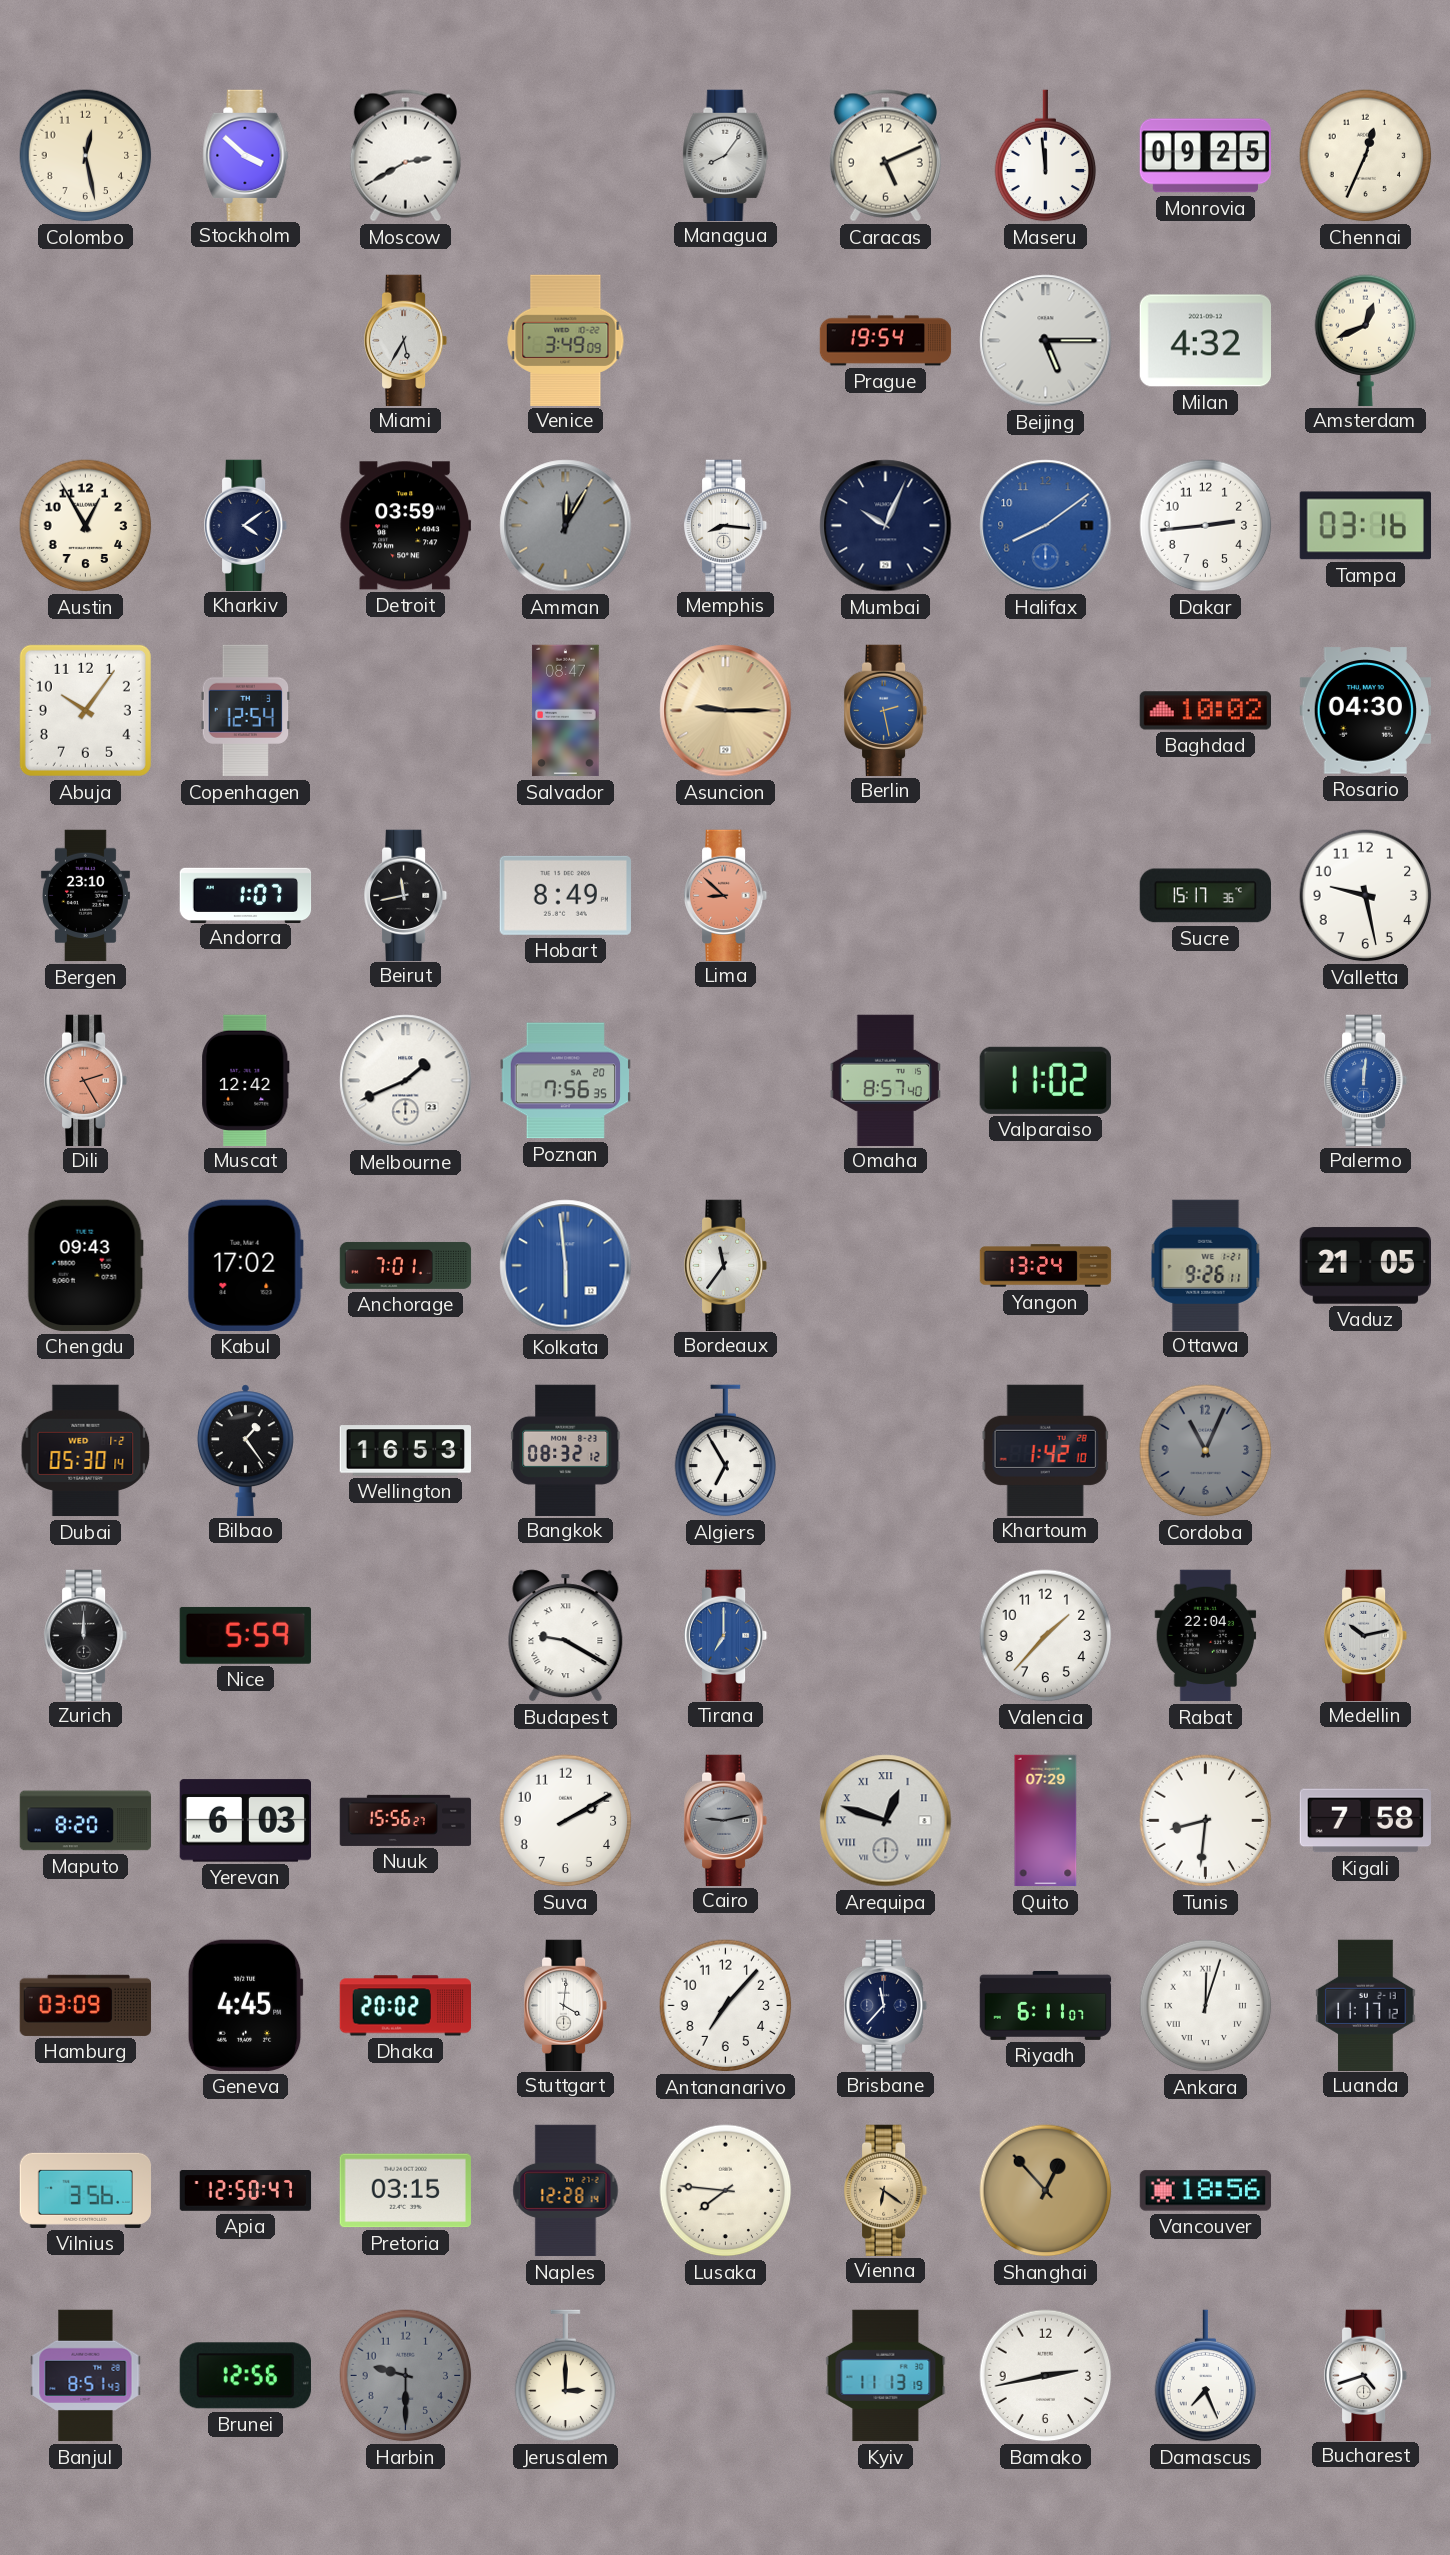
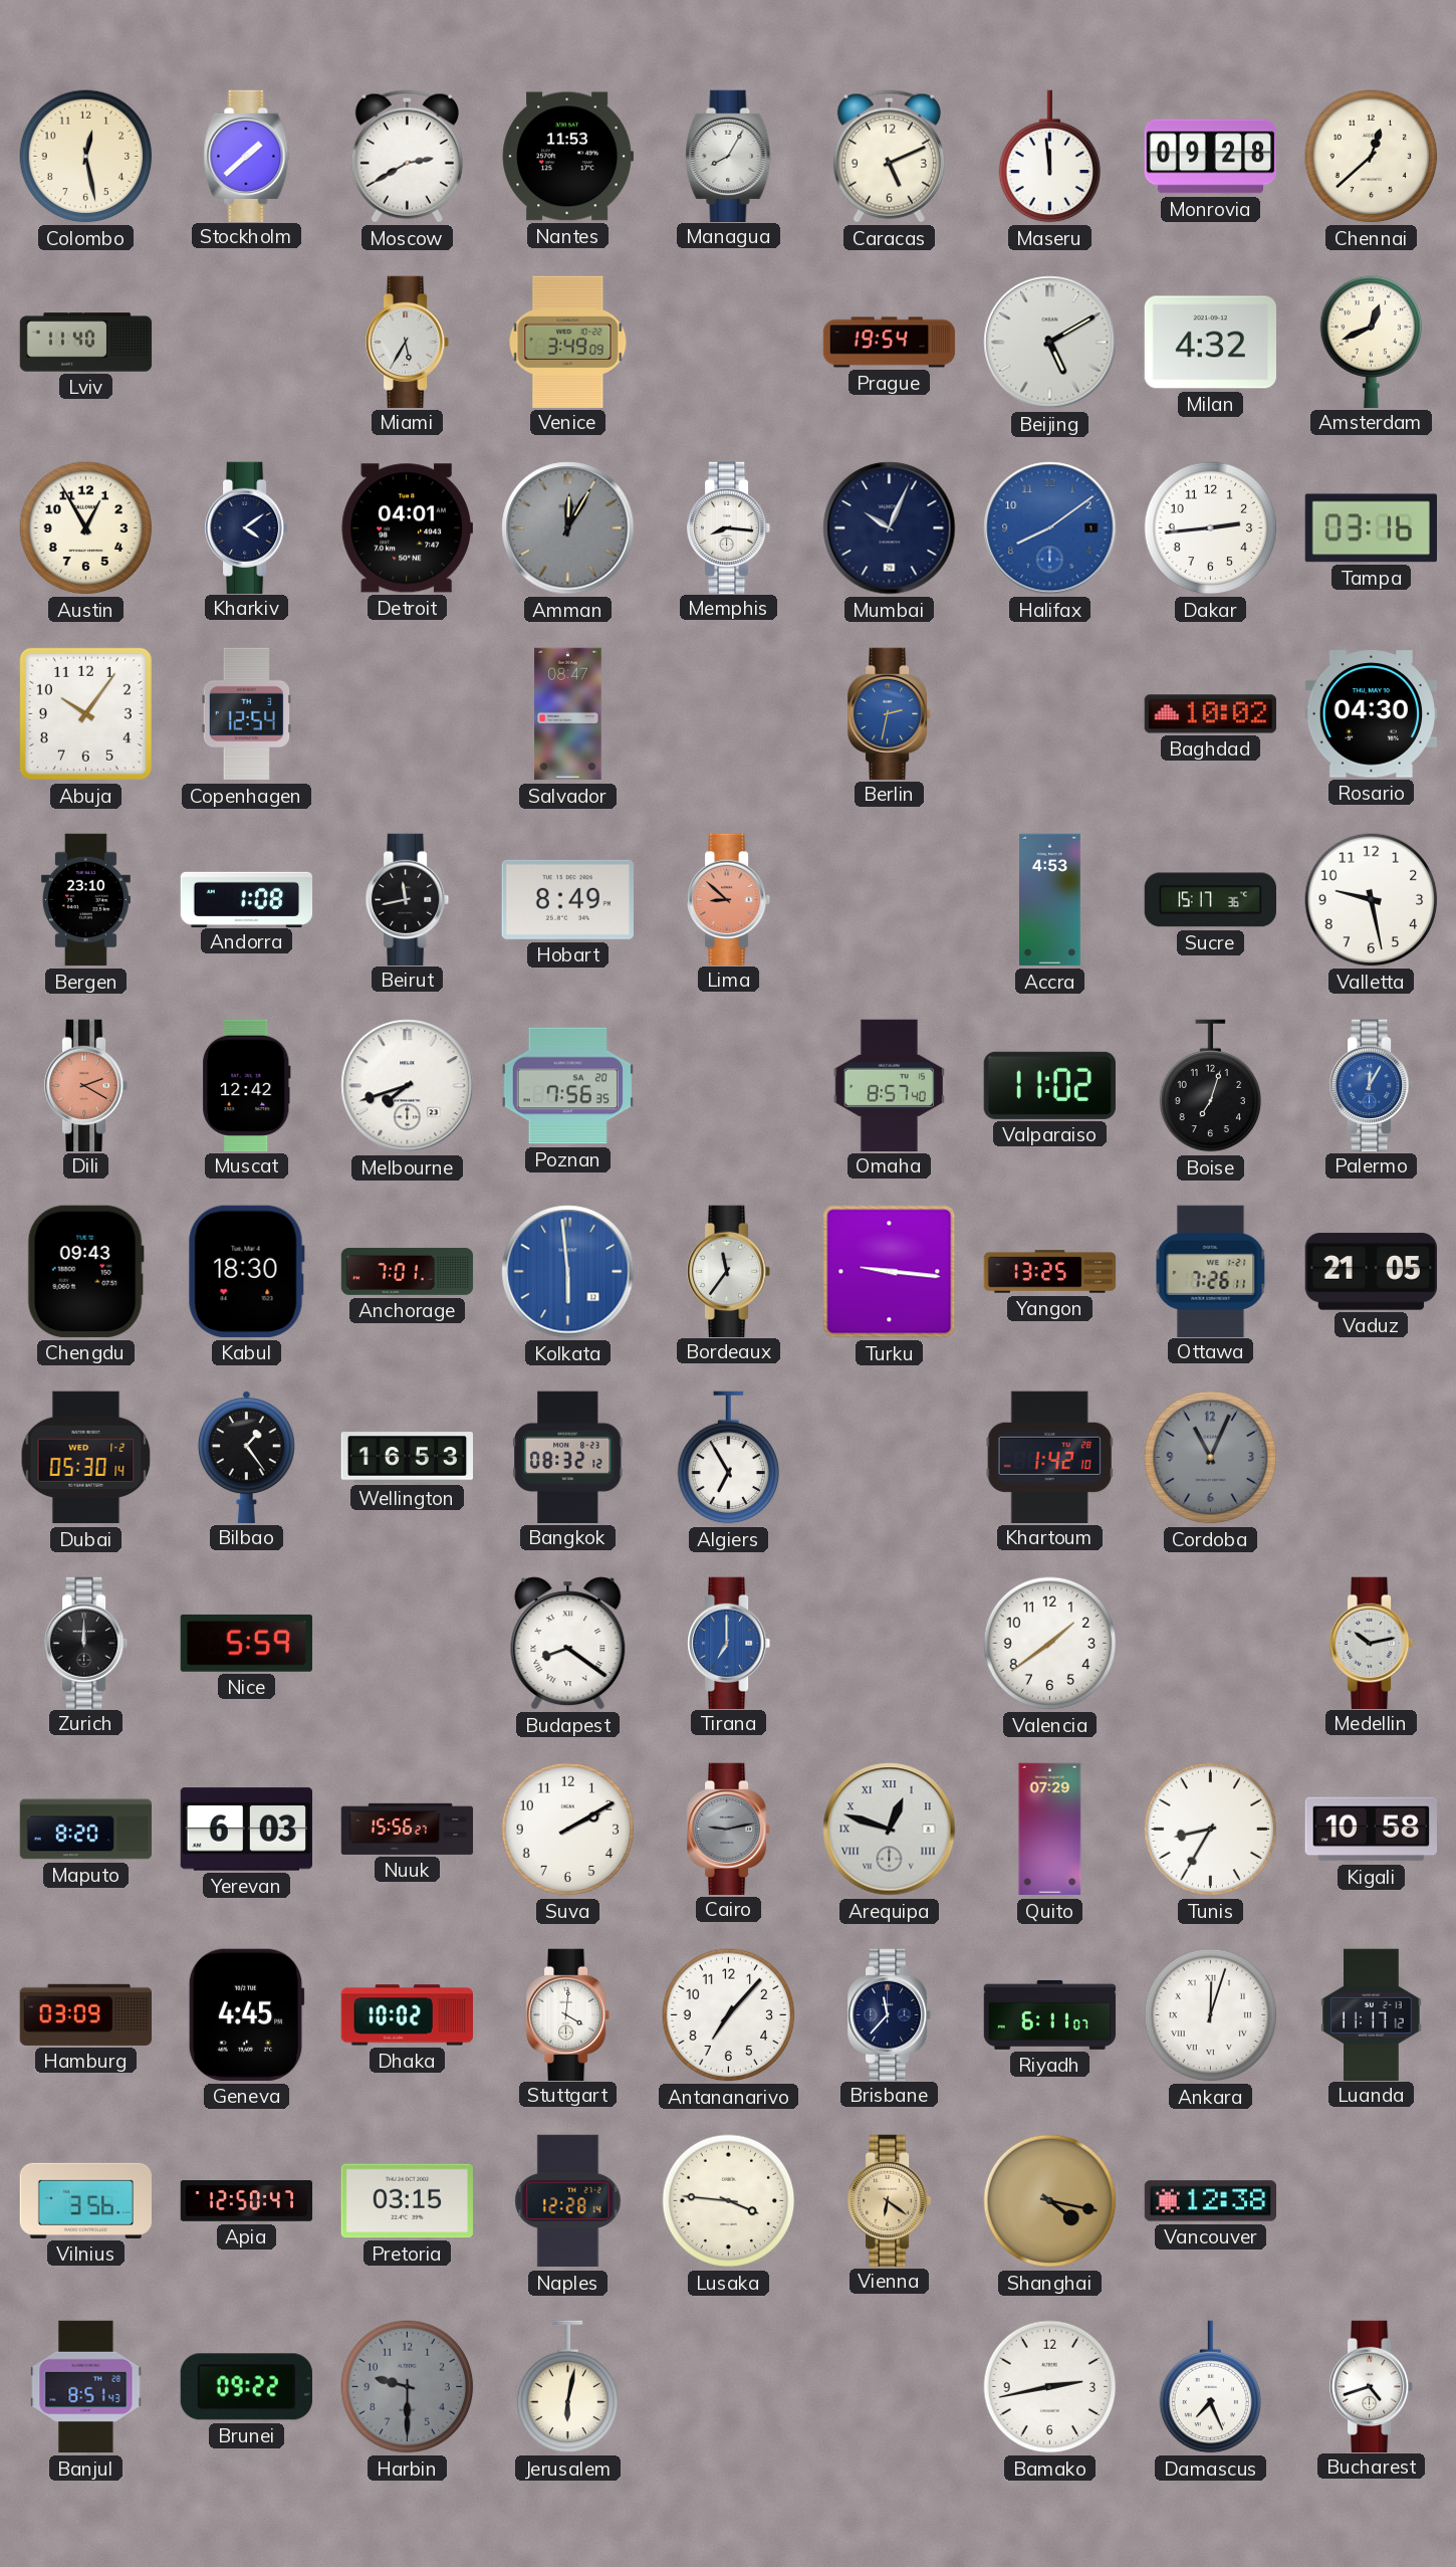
Stockholm: 3:52 -> 1:38
Nantes: none -> 11:53
Managua: 8:06 -> 8:05
Monrovia: 09:25 -> 09:28
Chennai: 12:34 -> 12:38
Lviv: none -> 11:40
Beijing: 5:15 -> 5:10
Detroit: 03:59 -> 04:01
Asuncion: 9:15 -> none
Berlin: 2:28 -> 2:32
Andorra: 1:07 -> 1:08
Accra: none -> 4:53
Dili: 2:25 -> 2:20
Melbourne: 1:41 -> 7:42
Boise: none -> 7:03
Palermo: 12:01 -> 12:05
Kabul: 17:02 -> 18:30
Turku: none -> 9:16
Yangon: 13:24 -> 13:25
Ottawa: 9:26 -> 7:26
Budapest: 9:20 -> 8:21
Valencia: 1:37 -> 1:39
Rabat: 22:04 -> none
Tunis: 8:31 -> 8:35
Kigali: 7:58 -> 10:58
Dhaka: 20:02 -> 10:02
Lusaka: 7:46 -> 3:46
Shanghai: 12:53 -> 4:17
Vancouver: 18:56 -> 12:38
Brunei: 12:56 -> 09:22
Jerusalem: 3:00 -> 6:02
Kyiv: 11:13 -> none
